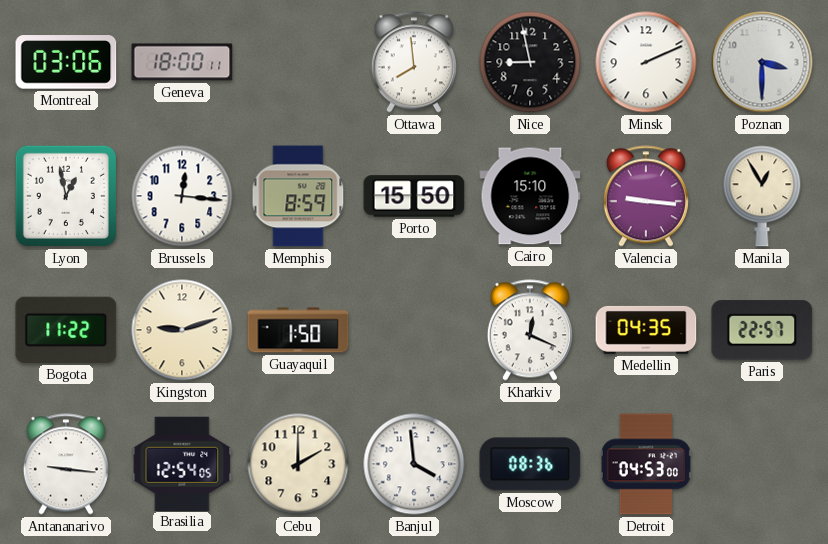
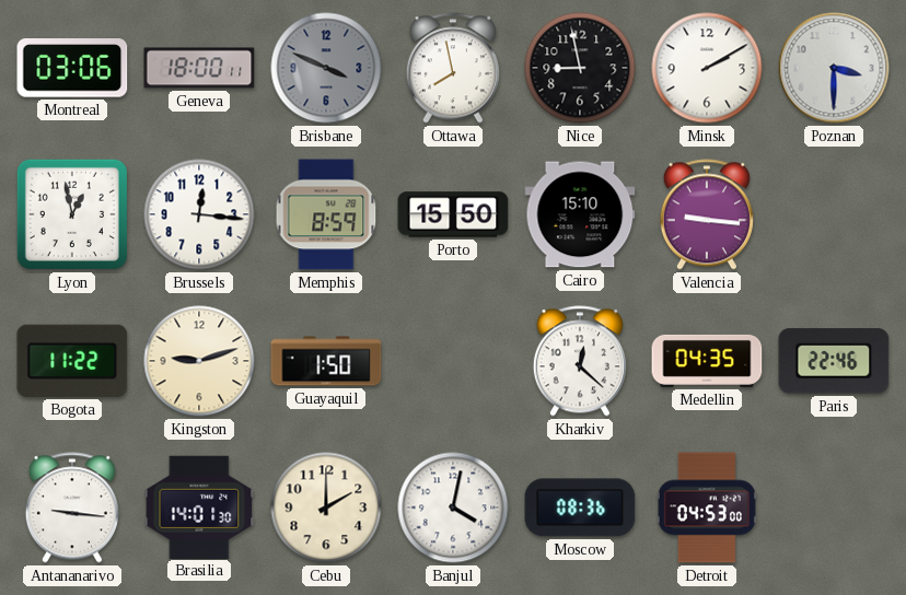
Brisbane: none -> 3:49
Ottawa: 7:59 -> 7:58
Minsk: 2:11 -> 2:10
Manila: 12:55 -> none
Kharkiv: 12:19 -> 12:22
Paris: 22:57 -> 22:46
Brasilia: 12:54 -> 14:01
Banjul: 3:59 -> 4:02
